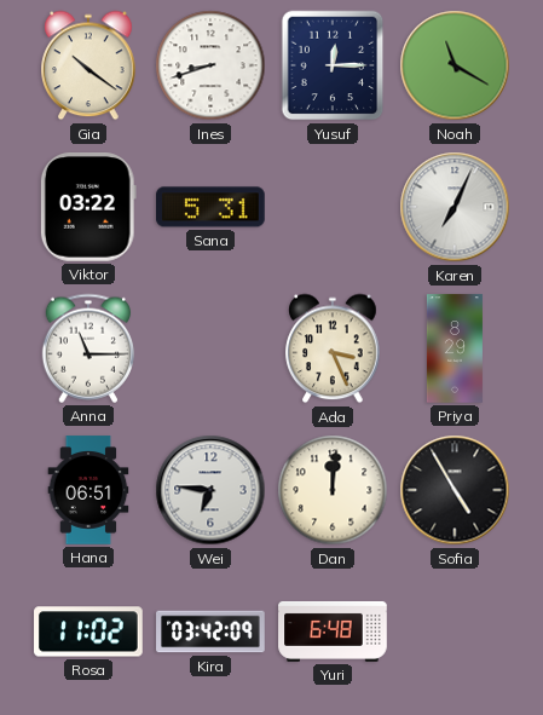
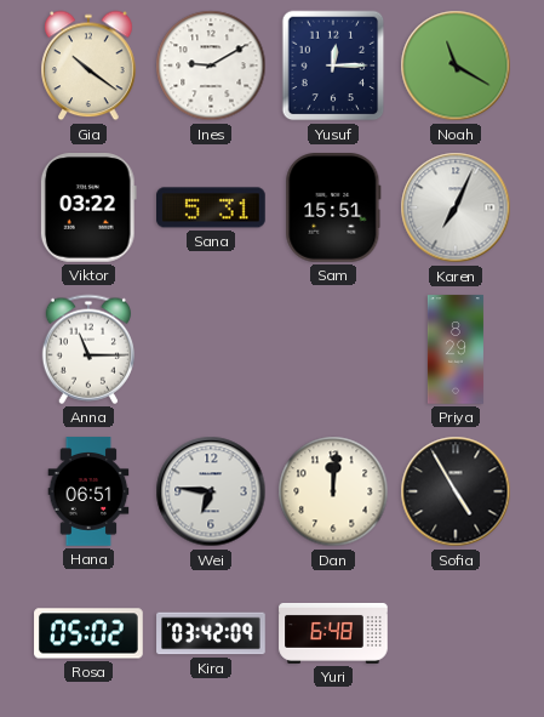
Ines: 8:42 -> 9:10
Sam: none -> 15:51
Ada: 3:26 -> none
Rosa: 11:02 -> 05:02
